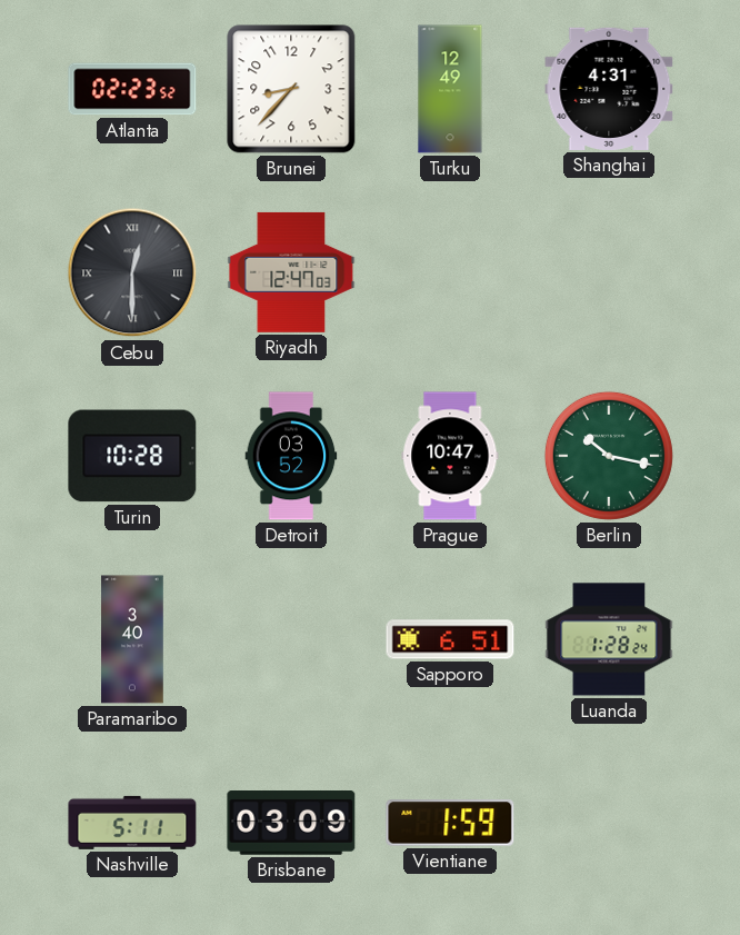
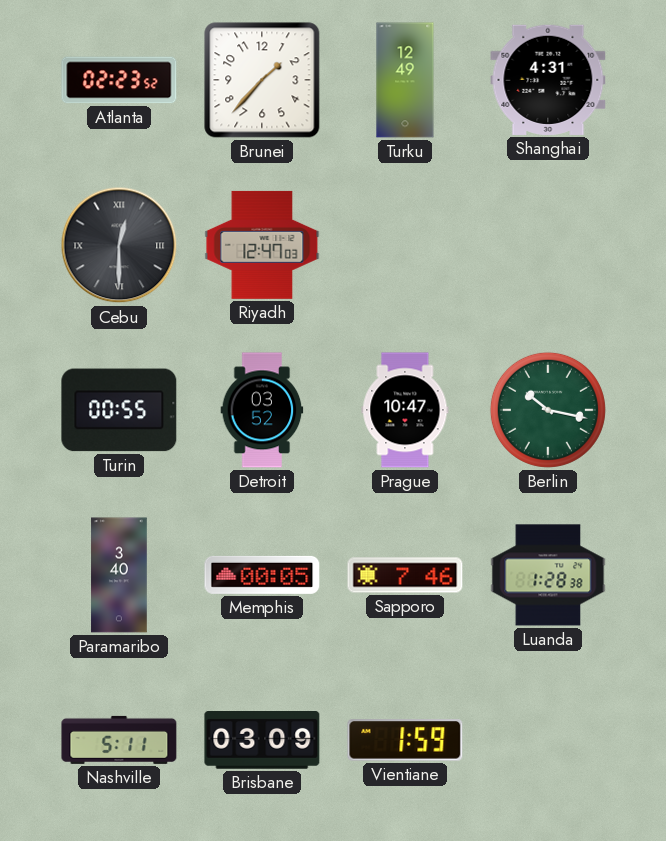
Brunei: 8:37 -> 1:37
Turin: 10:28 -> 00:55
Memphis: none -> 00:05
Sapporo: 6:51 -> 7:46
Luanda: 1:28:24 -> 1:28:38
